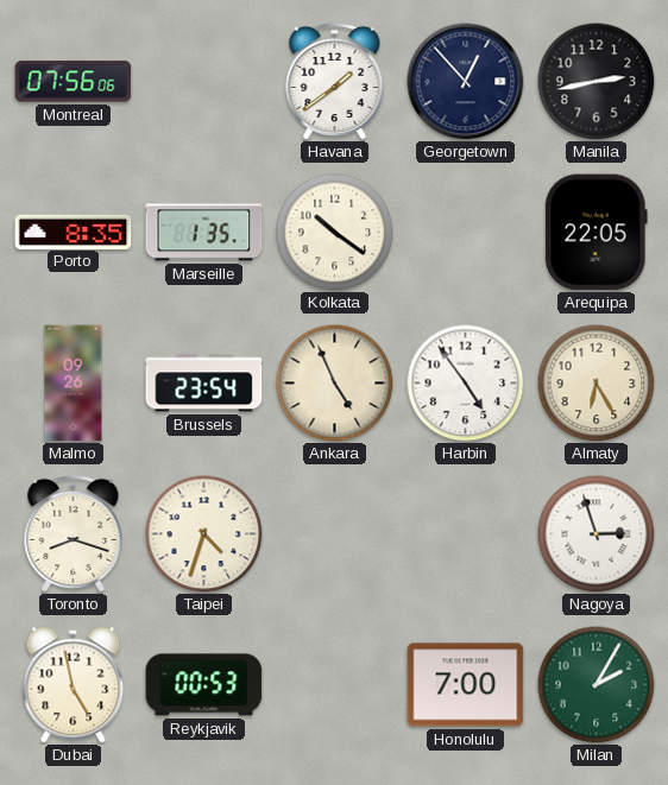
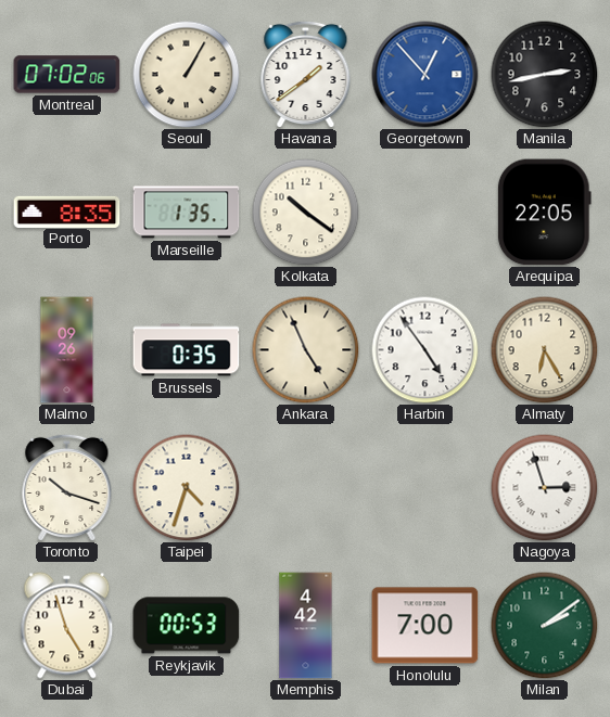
Montreal: 07:56 -> 07:02
Seoul: none -> 1:05
Georgetown dial: navy -> blue
Brussels: 23:54 -> 0:35
Toronto: 8:18 -> 10:18
Dubai: 4:58 -> 4:57
Memphis: none -> 4:42
Milan: 2:05 -> 2:09
